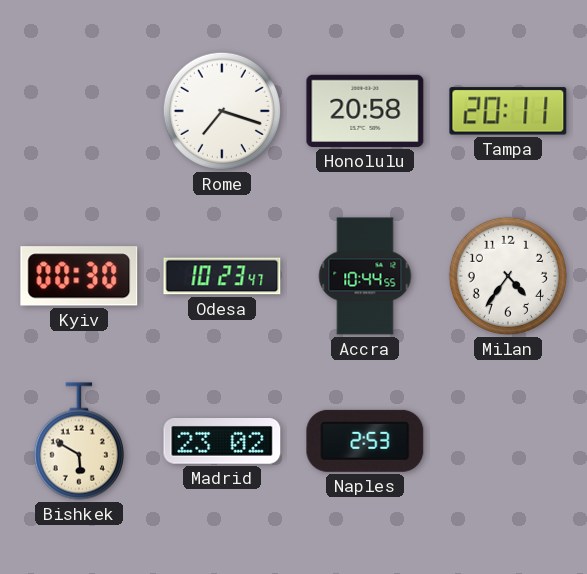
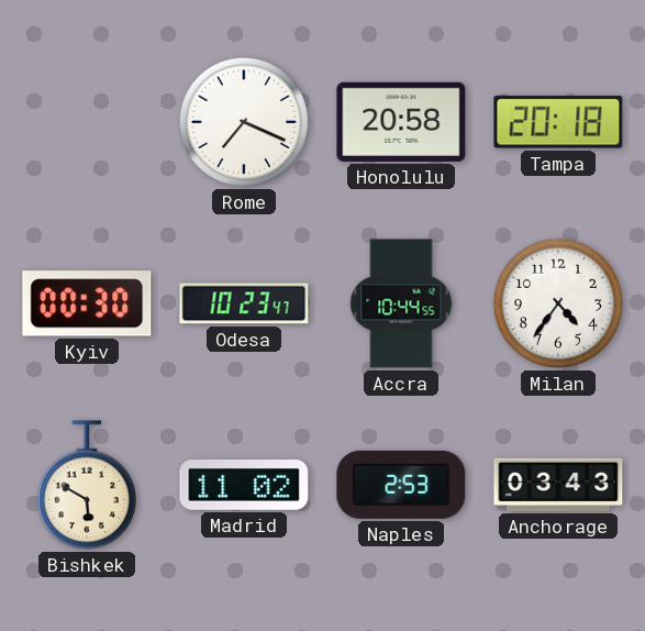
Rome: 7:18 -> 7:19
Tampa: 20:11 -> 20:18
Madrid: 23:02 -> 11:02
Anchorage: none -> 03:43
